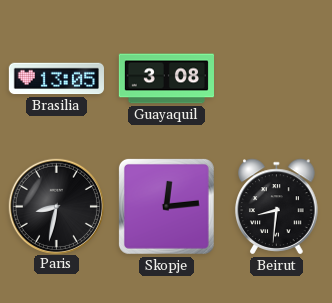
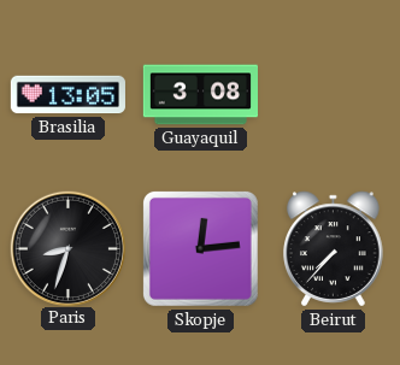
Paris: 8:32 -> 8:33
Beirut: 8:31 -> 7:37
